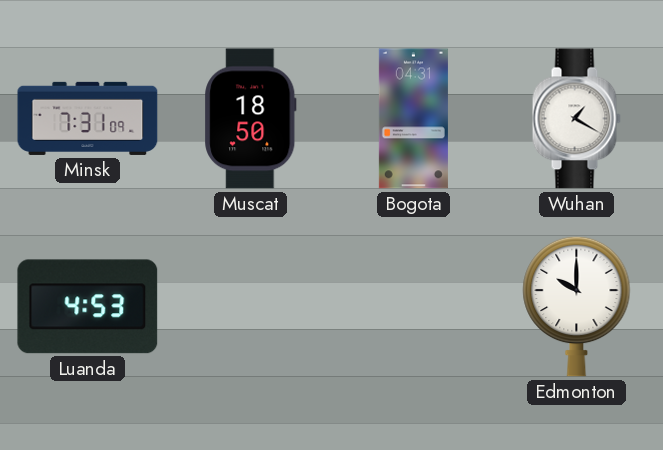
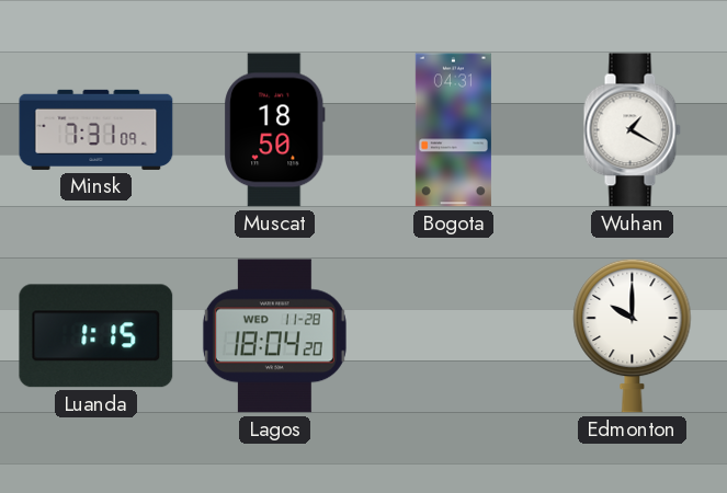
Luanda: 4:53 -> 1:15
Lagos: none -> 18:04
